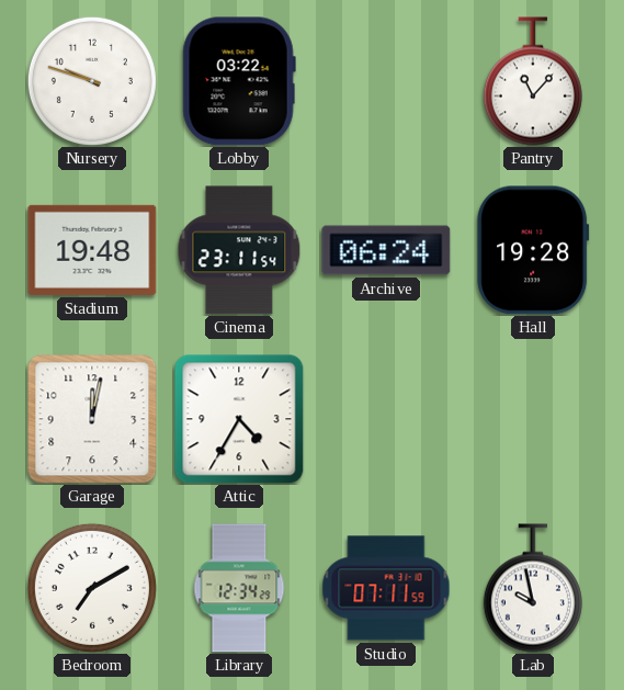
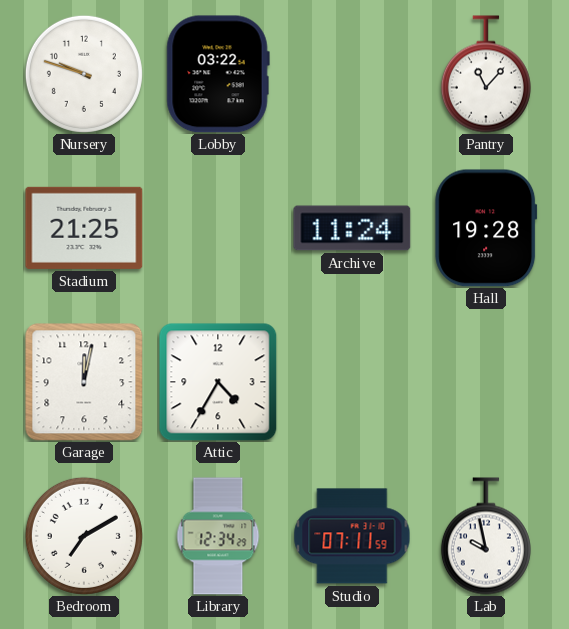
Stadium: 19:48 -> 21:25
Cinema: 23:11 -> none
Archive: 06:24 -> 11:24
